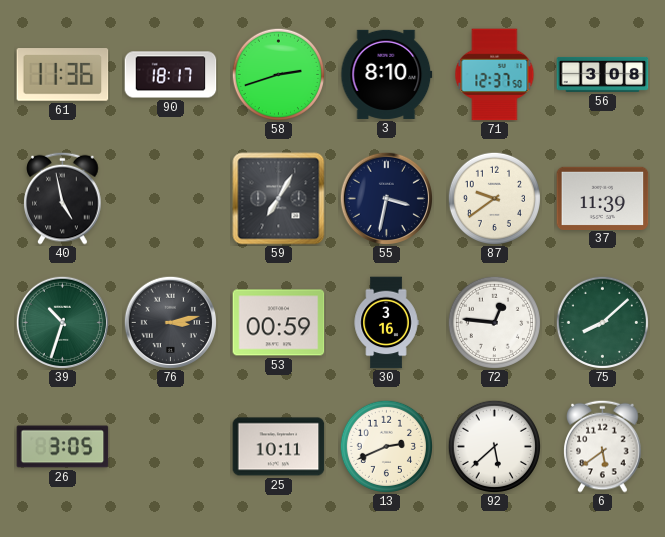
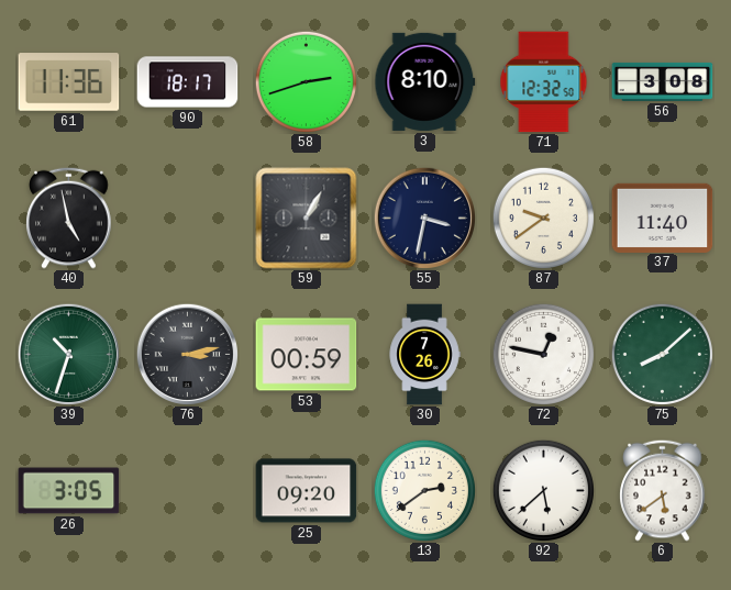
71: 12:37 -> 12:32
59: 7:05 -> 1:05
37: 11:39 -> 11:40
30: 3:16 -> 7:26
72: 12:46 -> 12:47
25: 10:11 -> 09:20
13: 2:41 -> 2:39
